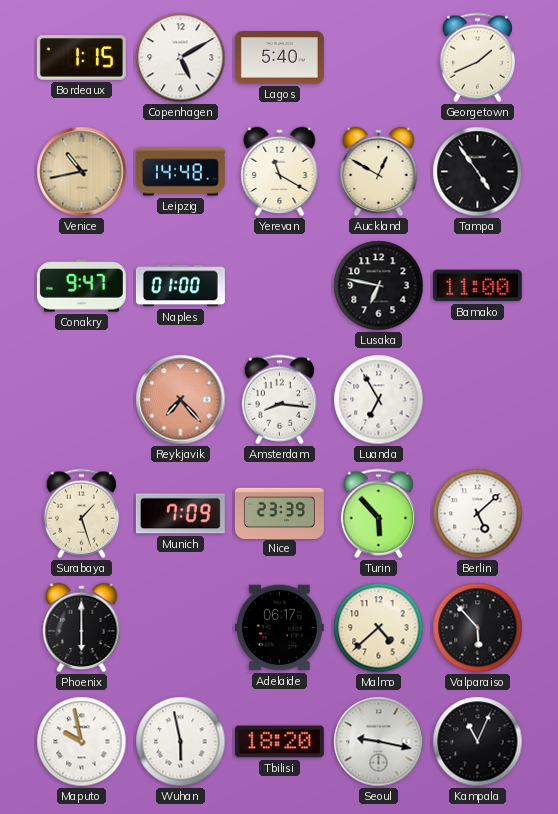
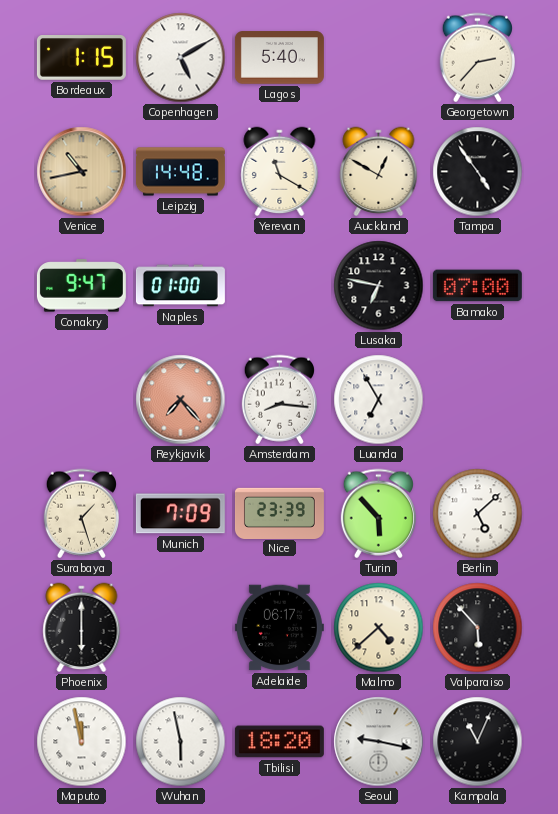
Georgetown: 1:41 -> 2:37
Bamako: 11:00 -> 07:00
Maputo: 9:58 -> 11:58
